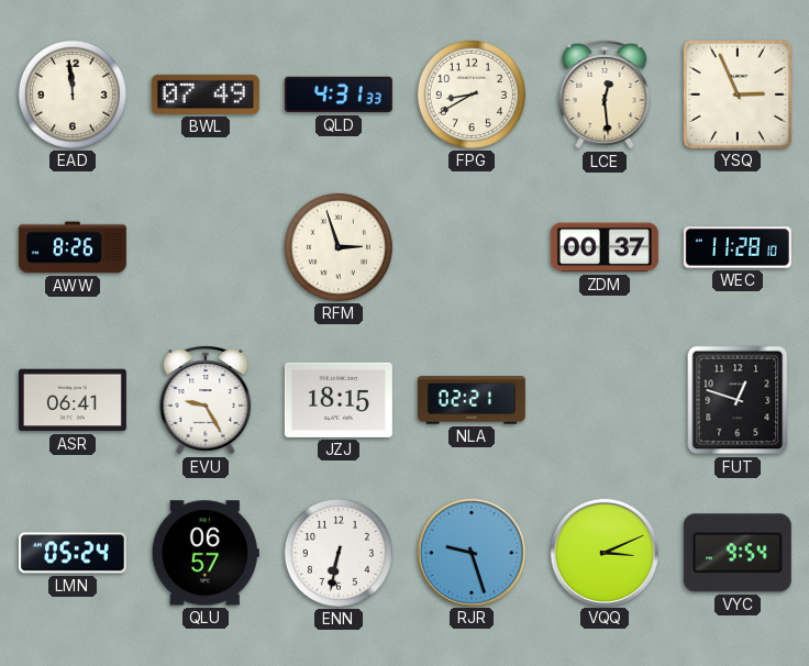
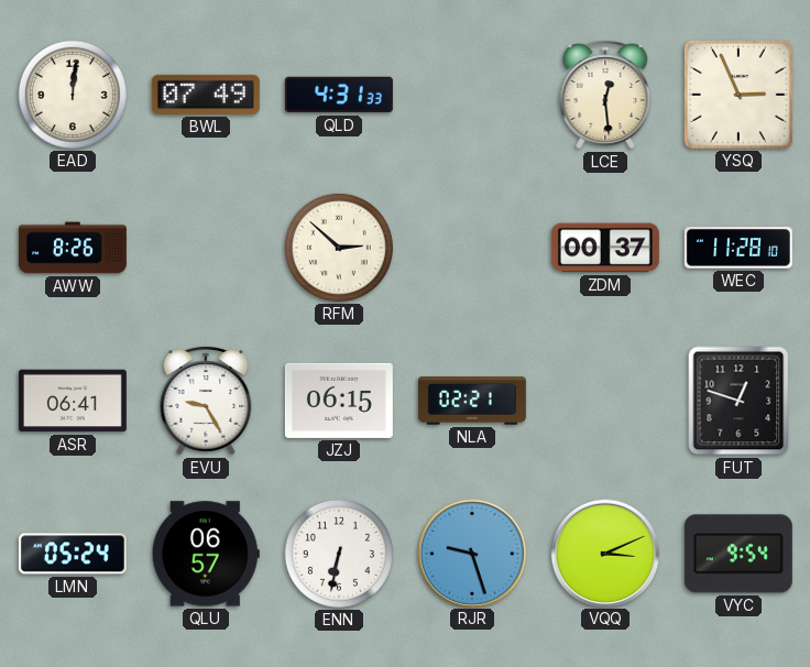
EAD: 11:59 -> 12:01
FPG: 8:40 -> none
RFM: 2:57 -> 2:52
JZJ: 18:15 -> 06:15
